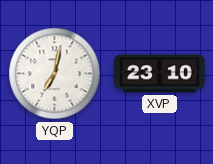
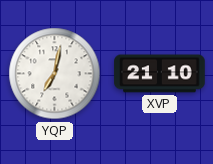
XVP: 23:10 -> 21:10
